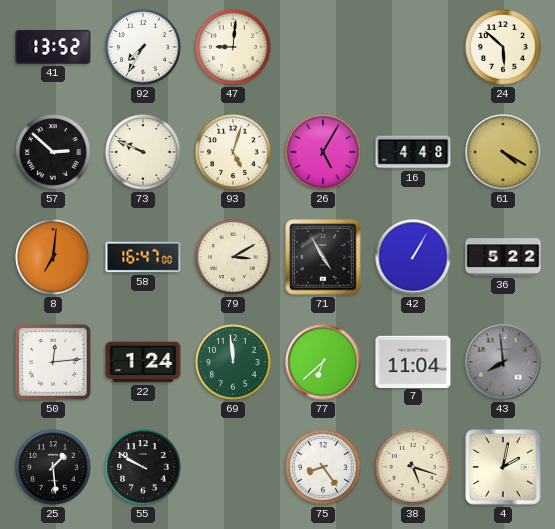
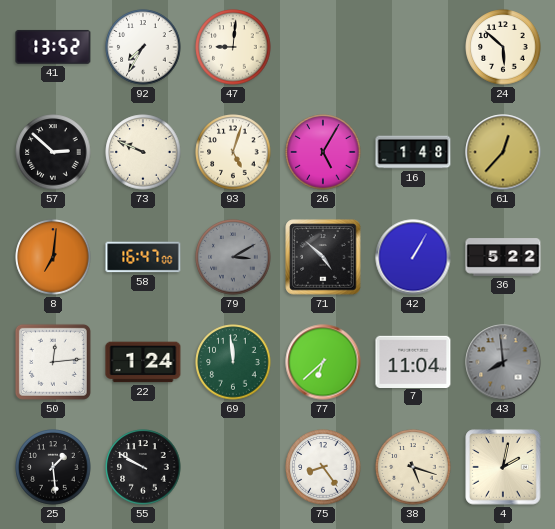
16: 4:48 -> 1:48
61: 4:20 -> 12:37
79 dial: cream -> grey
71: 4:55 -> 4:52
